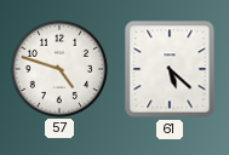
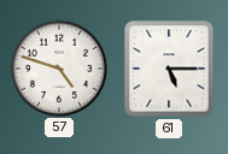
61: 5:22 -> 5:15
